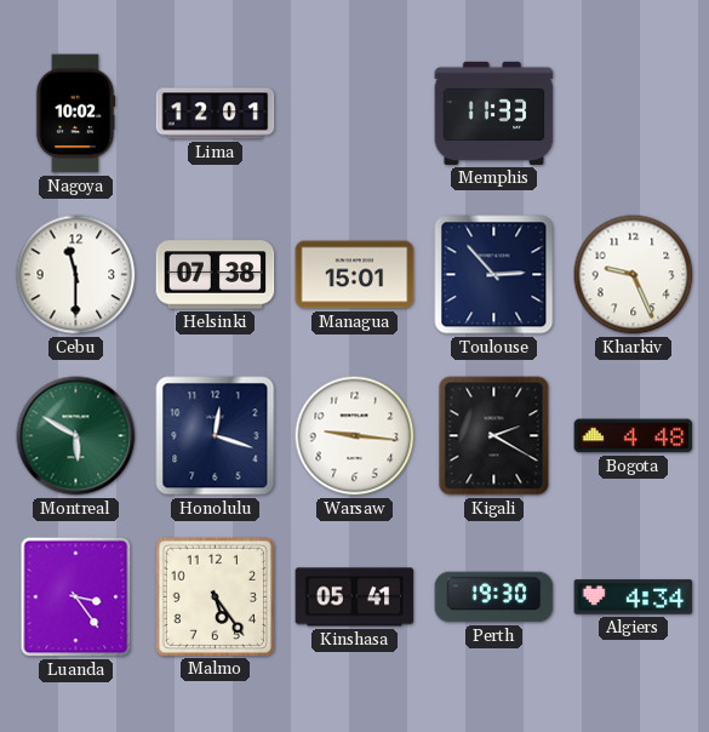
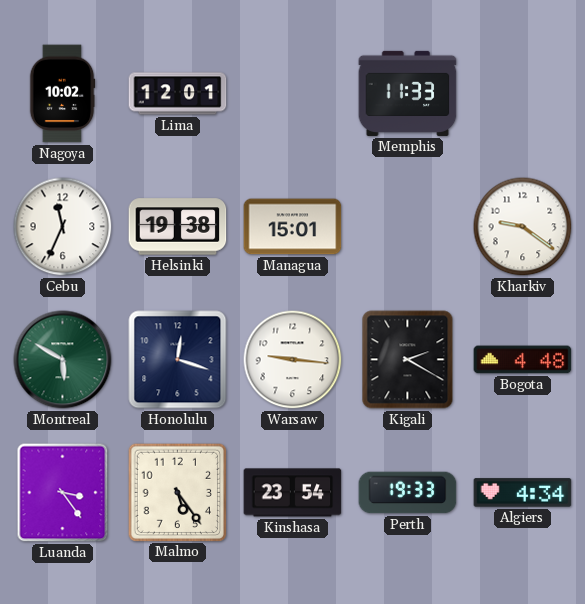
Cebu: 11:30 -> 11:34
Helsinki: 07:38 -> 19:38
Toulouse: 2:53 -> none
Kharkiv: 9:26 -> 9:21
Kinshasa: 05:41 -> 23:54
Perth: 19:30 -> 19:33
